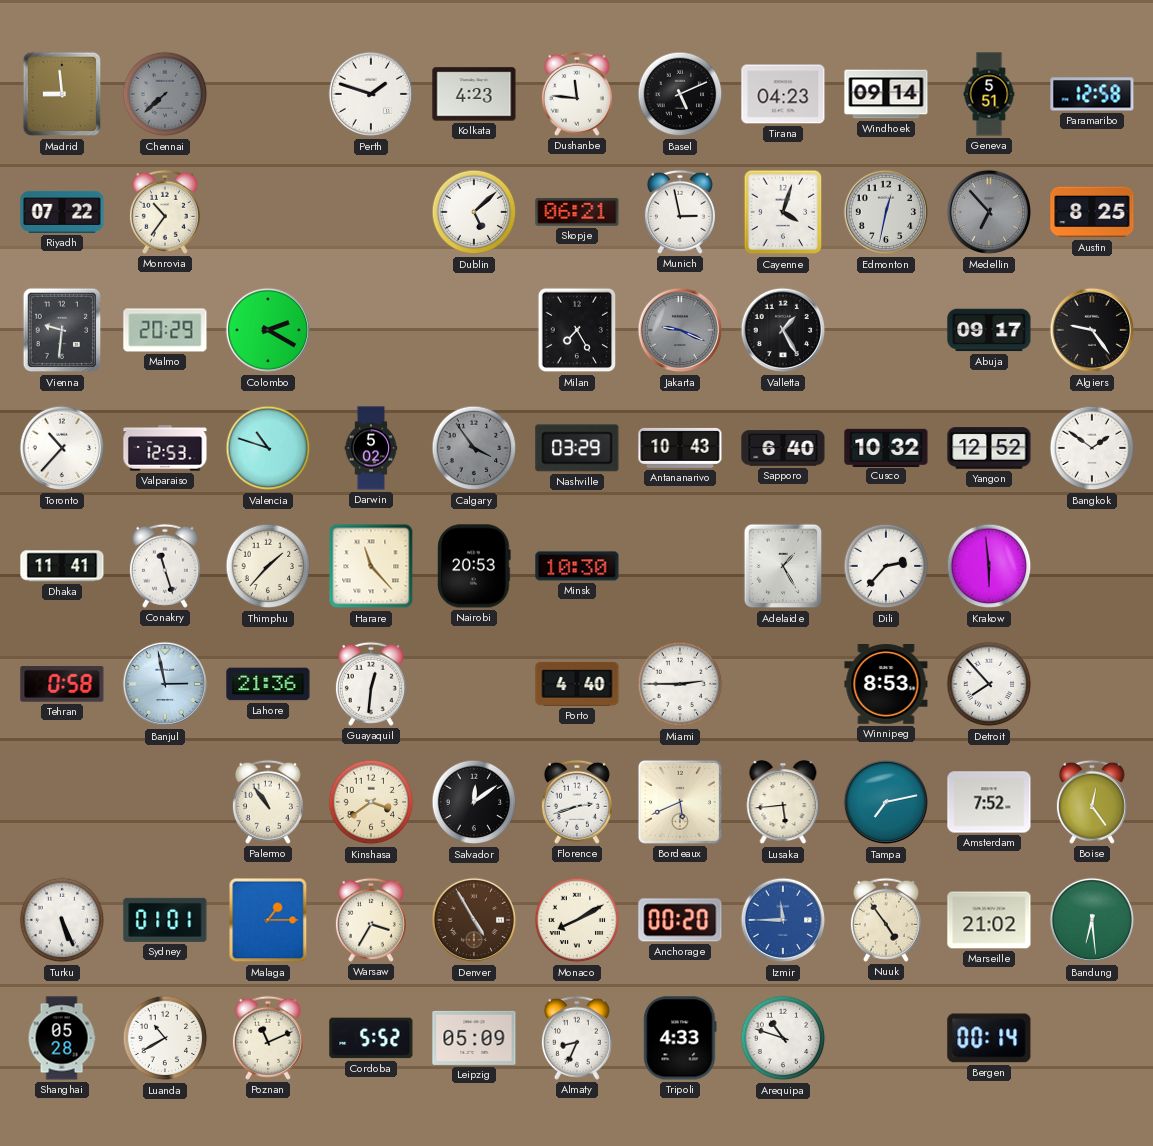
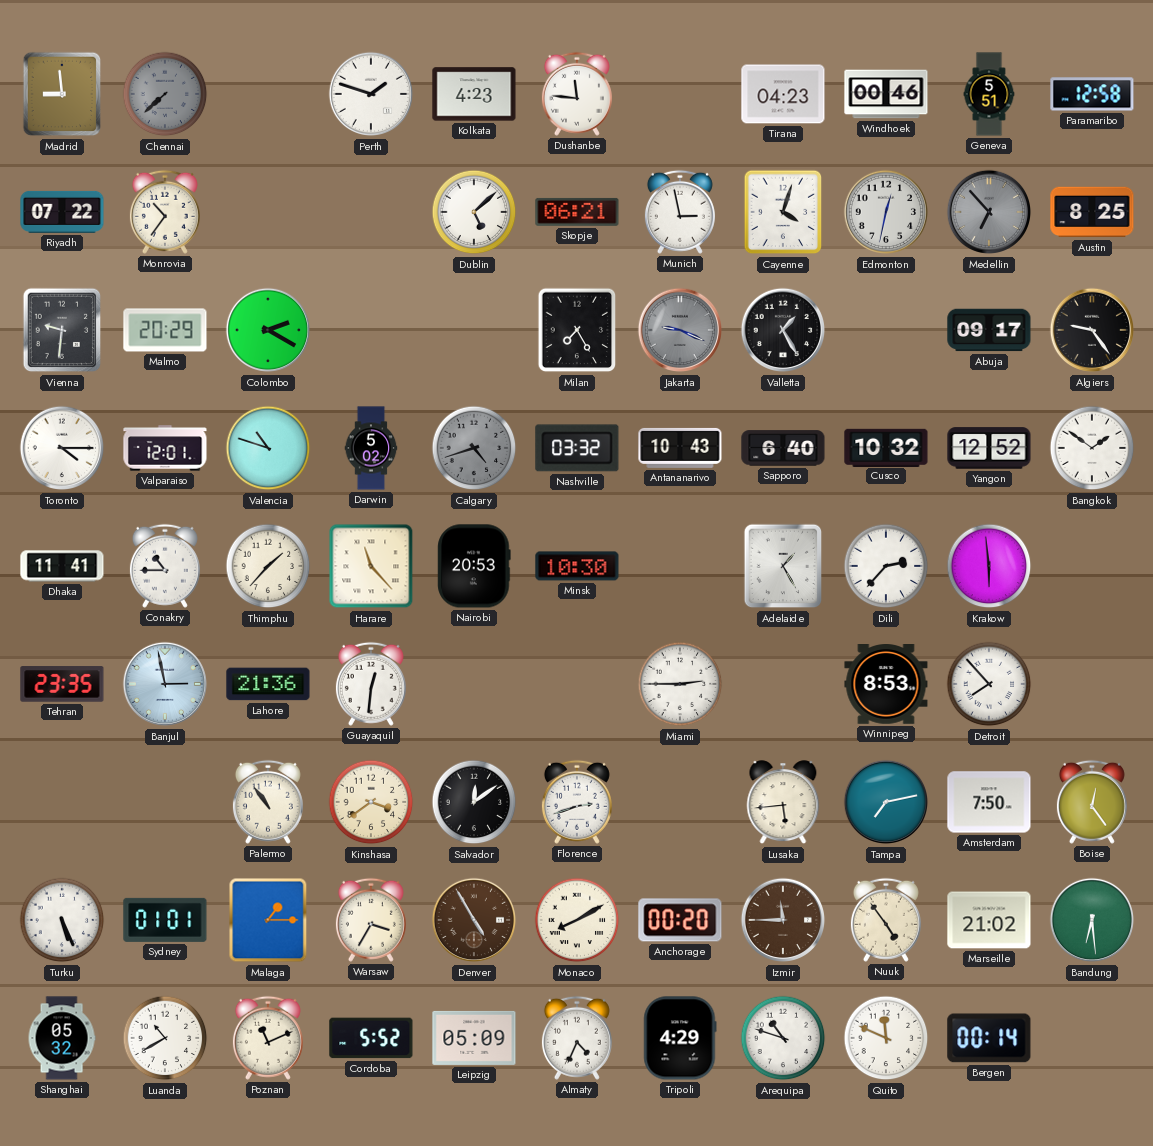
Basel: 5:11 -> none
Windhoek: 09:14 -> 00:46
Toronto: 10:37 -> 4:15
Valparaiso: 12:53 -> 12:01
Calgary: 3:54 -> 4:42
Nashville: 03:29 -> 03:32
Conakry: 11:27 -> 10:45
Tehran: 0:58 -> 23:35
Porto: 4:40 -> none
Bordeaux: 5:41 -> none
Amsterdam: 7:52 -> 7:50
Izmir dial: blue -> brown
Shanghai: 05:28 -> 05:32
Almaty: 8:34 -> 4:34
Tripoli: 4:33 -> 4:29
Quito: none -> 11:49
